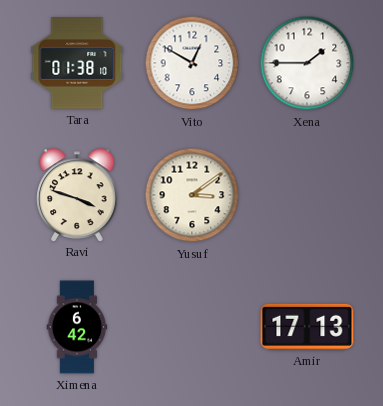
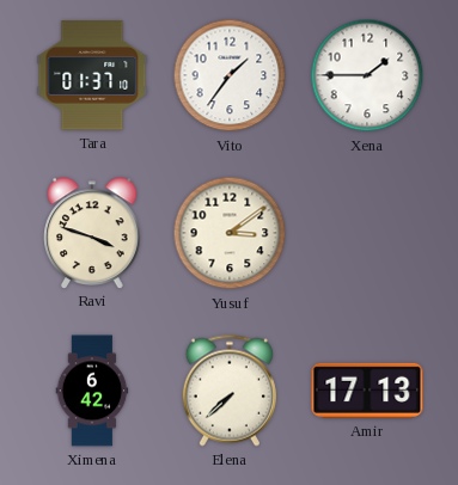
Tara: 01:38 -> 01:37
Vito: 12:50 -> 1:36
Elena: none -> 7:38
